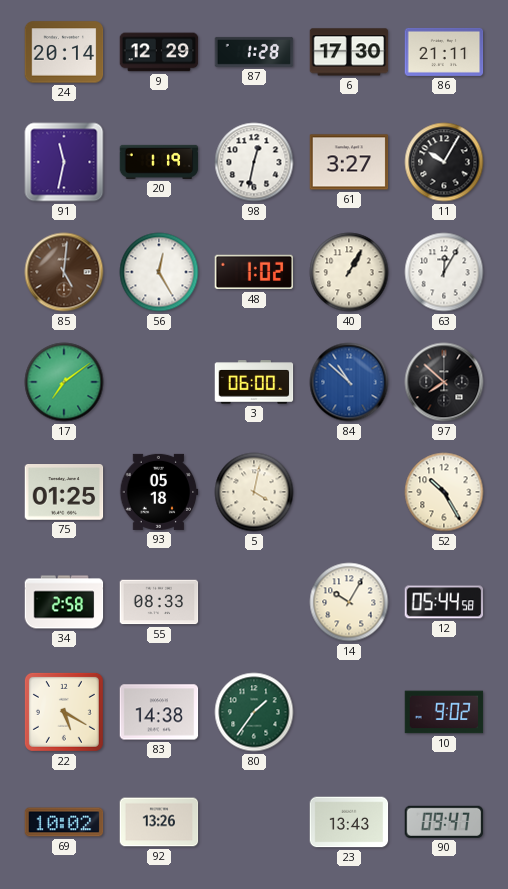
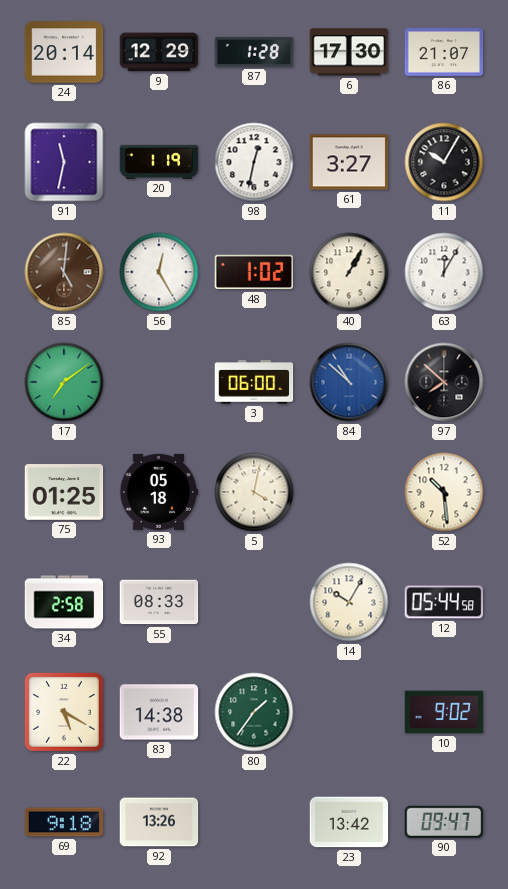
86: 21:11 -> 21:07
52: 10:25 -> 10:29
69: 10:02 -> 9:18
23: 13:43 -> 13:42
